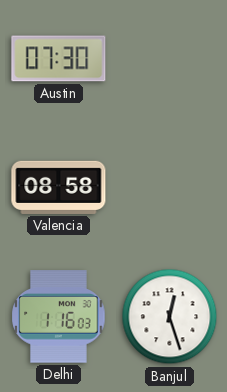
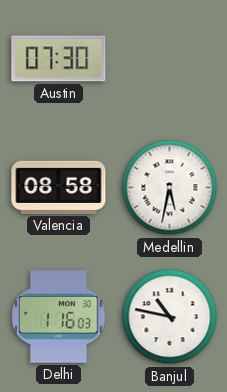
Medellin: none -> 5:32
Banjul: 12:27 -> 10:47
